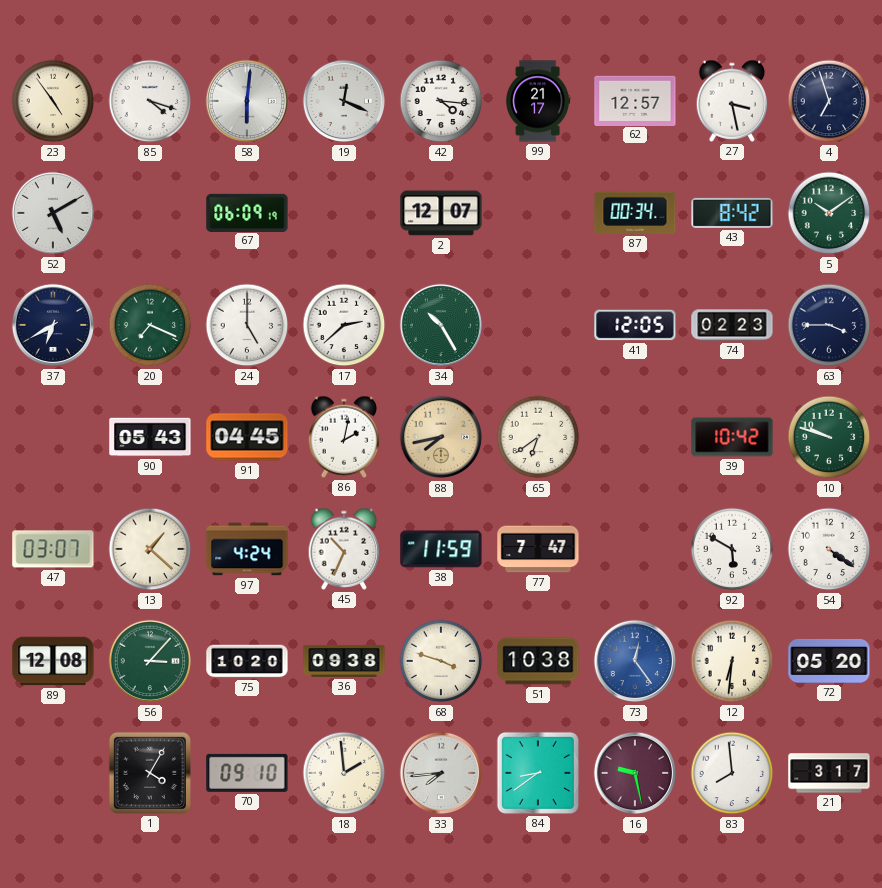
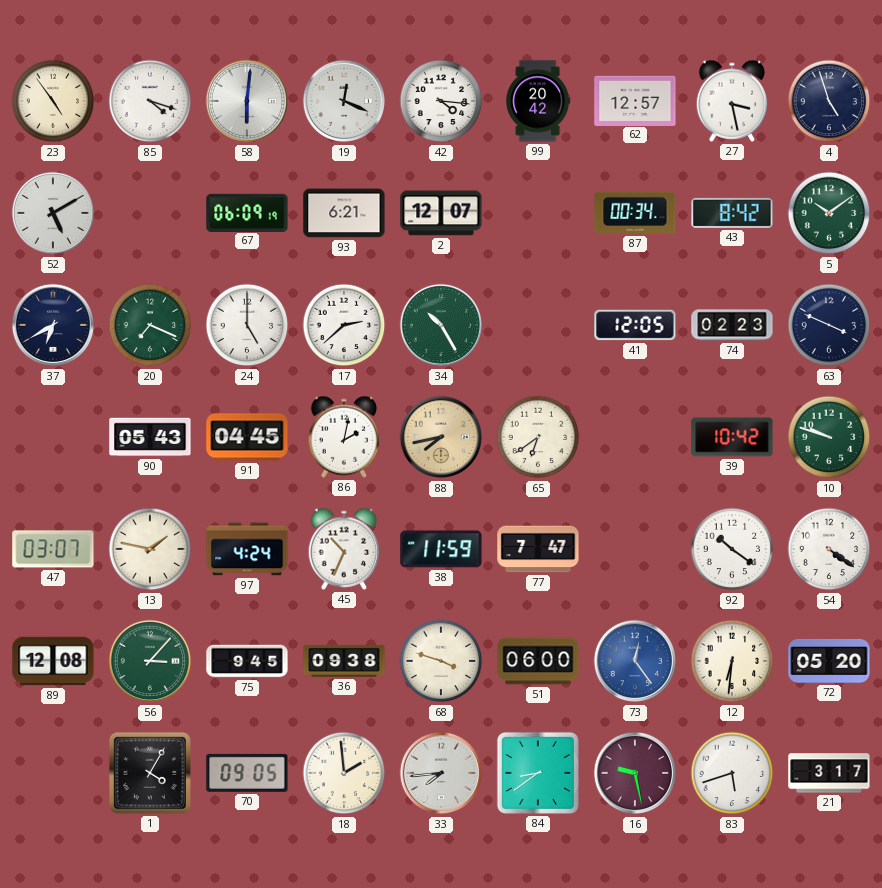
99: 21:17 -> 20:42
4: 6:57 -> 4:57
93: none -> 6:21
63: 3:45 -> 3:49
13: 1:22 -> 1:47
92: 5:50 -> 10:21
75: 10:20 -> 9:45
51: 10:38 -> 06:00
70: 09:10 -> 09:05
83: 7:59 -> 5:42
